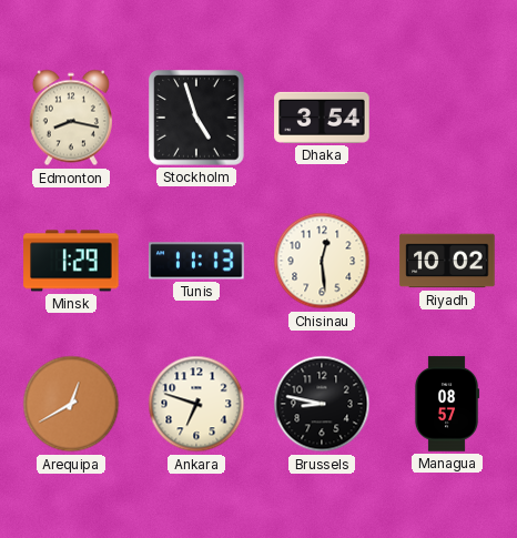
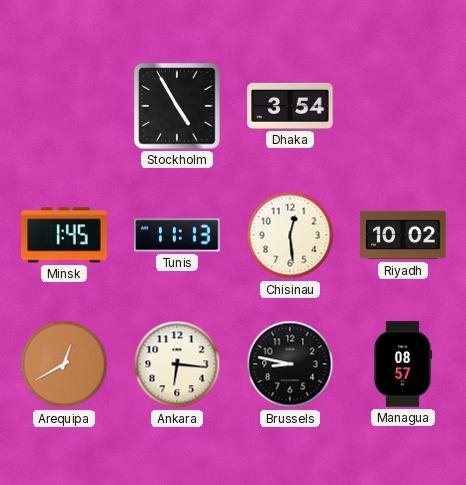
Edmonton: 8:17 -> none
Stockholm: 4:57 -> 4:55
Minsk: 1:29 -> 1:45
Ankara: 6:48 -> 6:16
